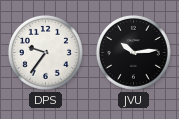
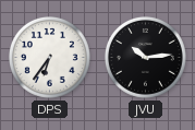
DPS: 9:36 -> 6:36
